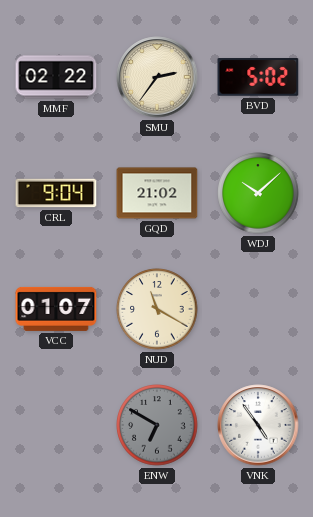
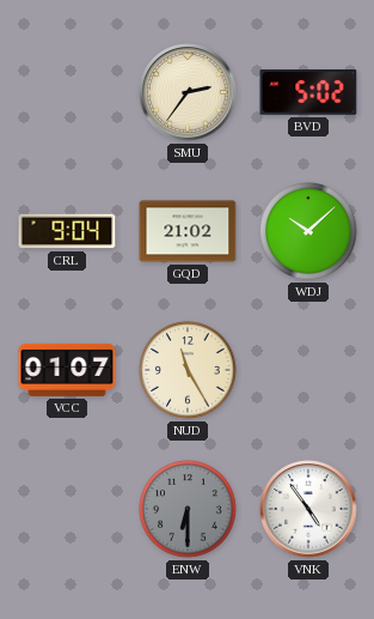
MMF: 02:22 -> none
NUD: 11:20 -> 11:25
ENW: 6:50 -> 6:30
